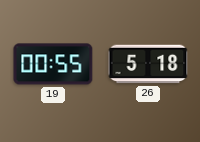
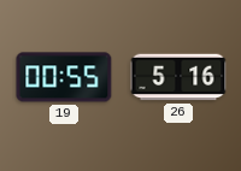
26: 5:18 -> 5:16
